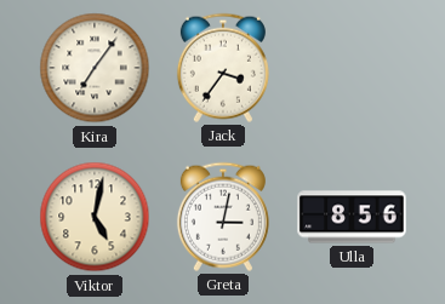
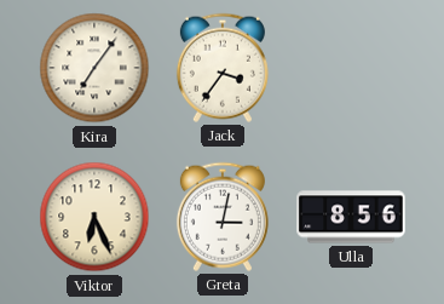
Viktor: 5:02 -> 6:26
